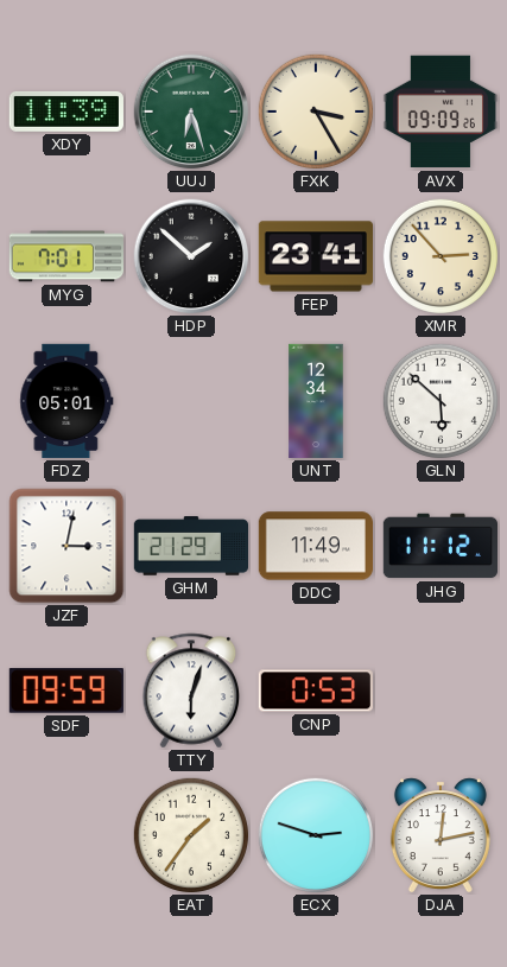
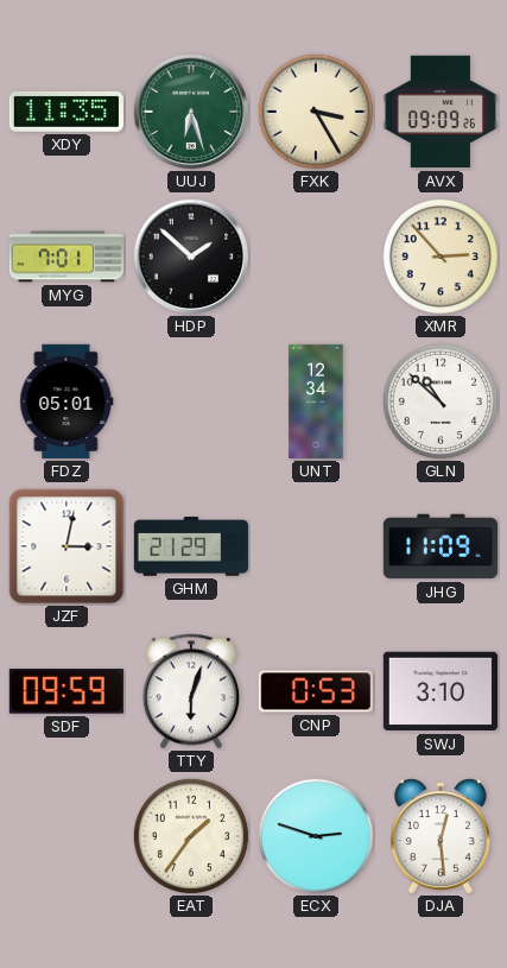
XDY: 11:39 -> 11:35
FEP: 23:41 -> none
GLN: 5:52 -> 10:52
DDC: 11:49 -> none
JHG: 11:12 -> 11:09
SWJ: none -> 3:10
DJA: 12:13 -> 12:29
